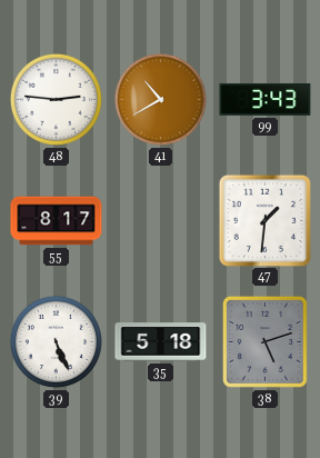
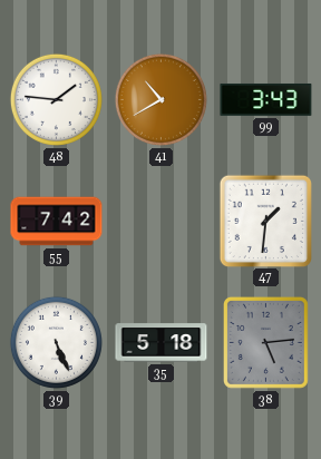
48: 2:46 -> 1:46
55: 8:17 -> 7:42
38: 5:12 -> 5:14
